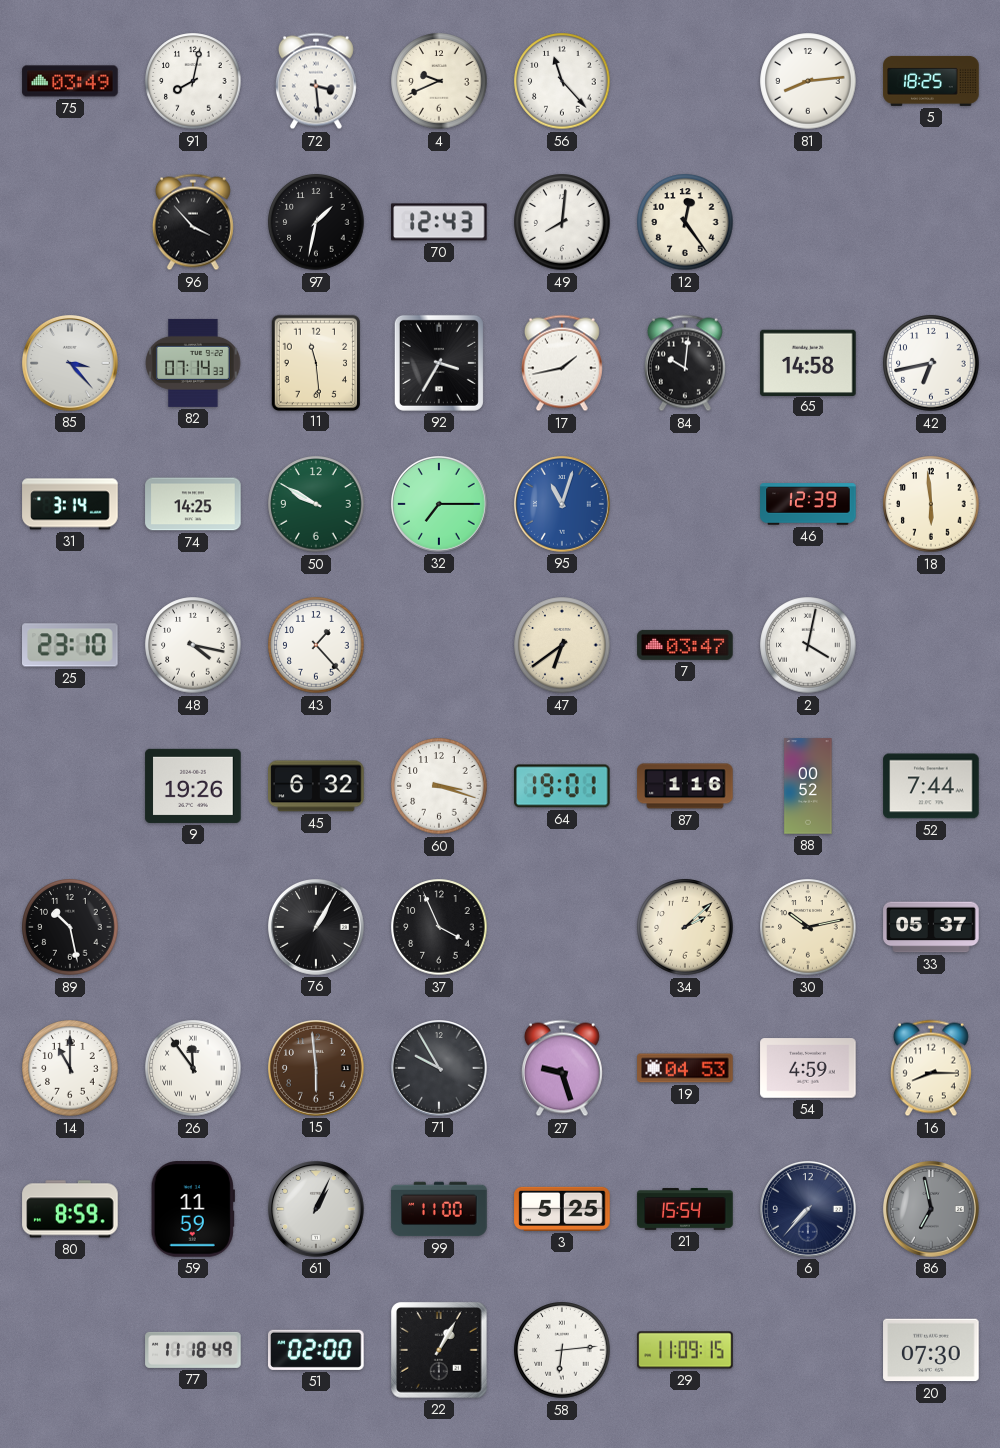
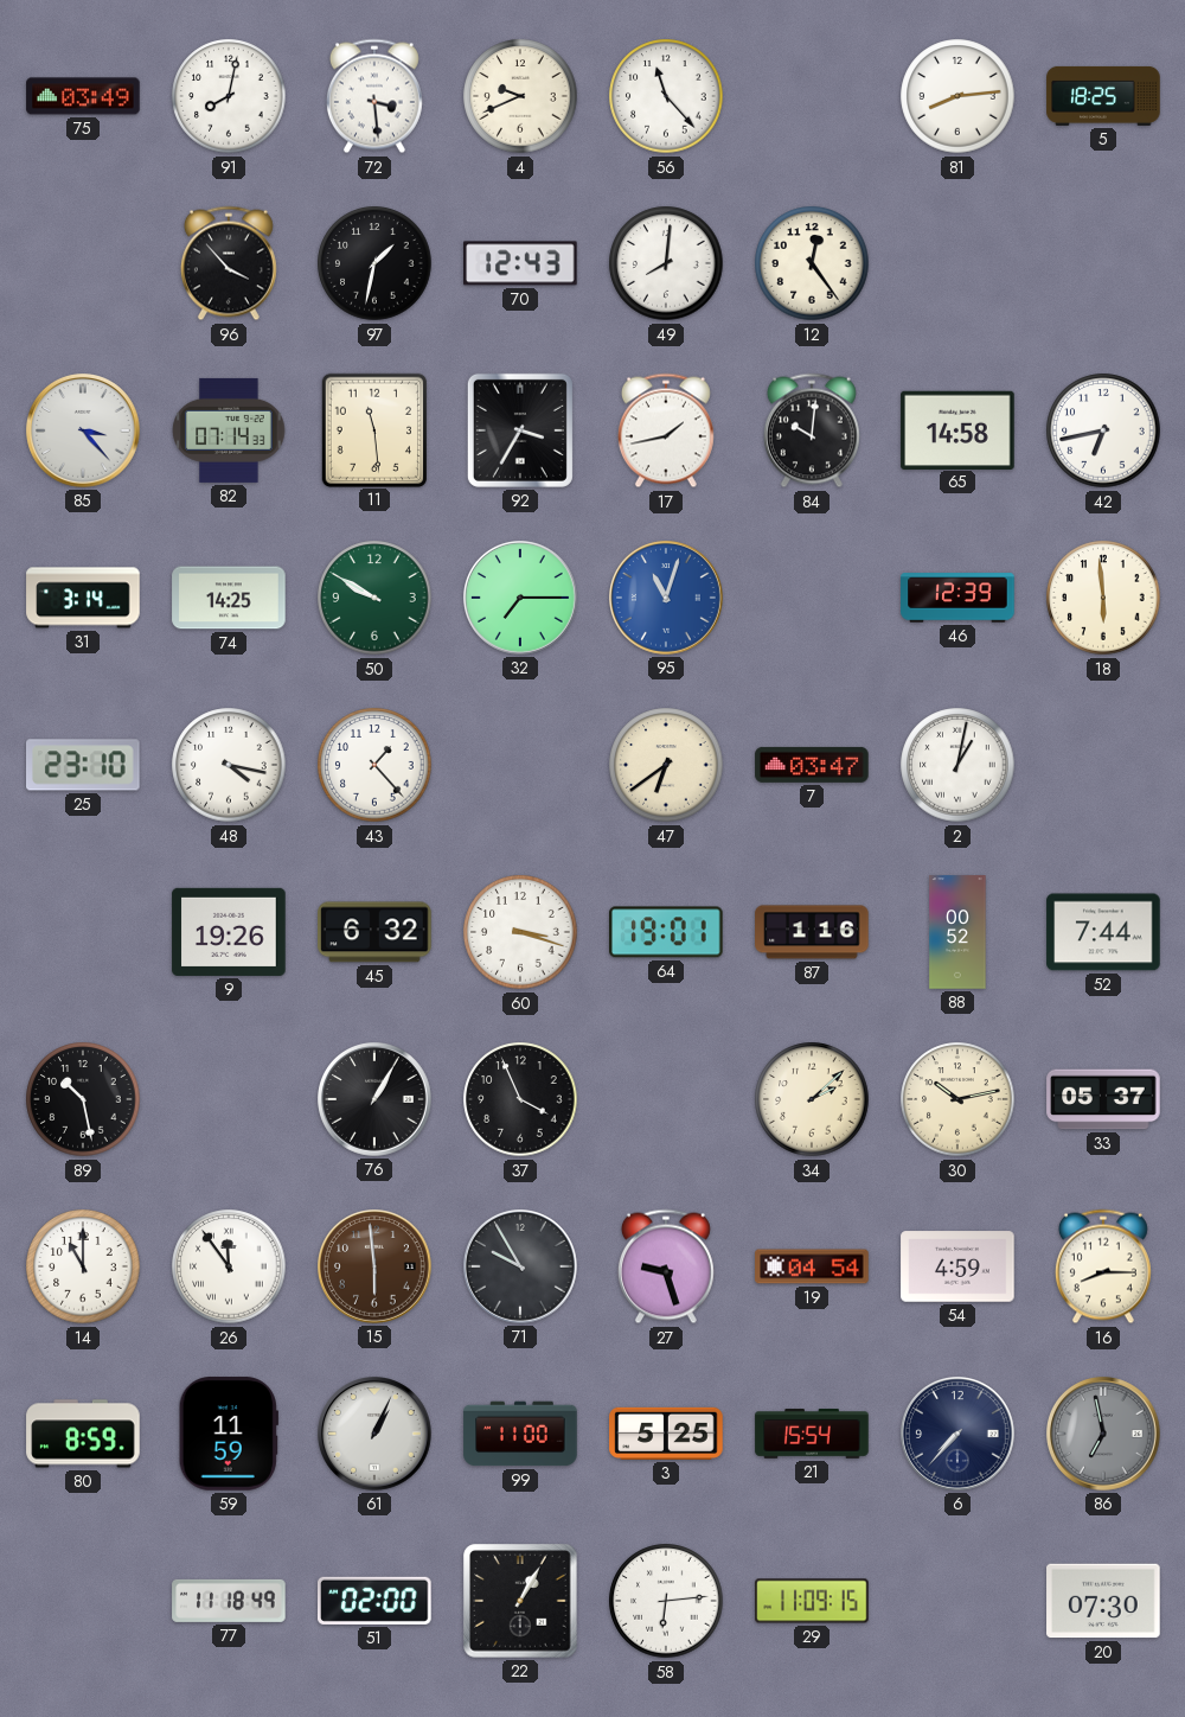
2: 4:02 -> 1:02
19: 04:53 -> 04:54
